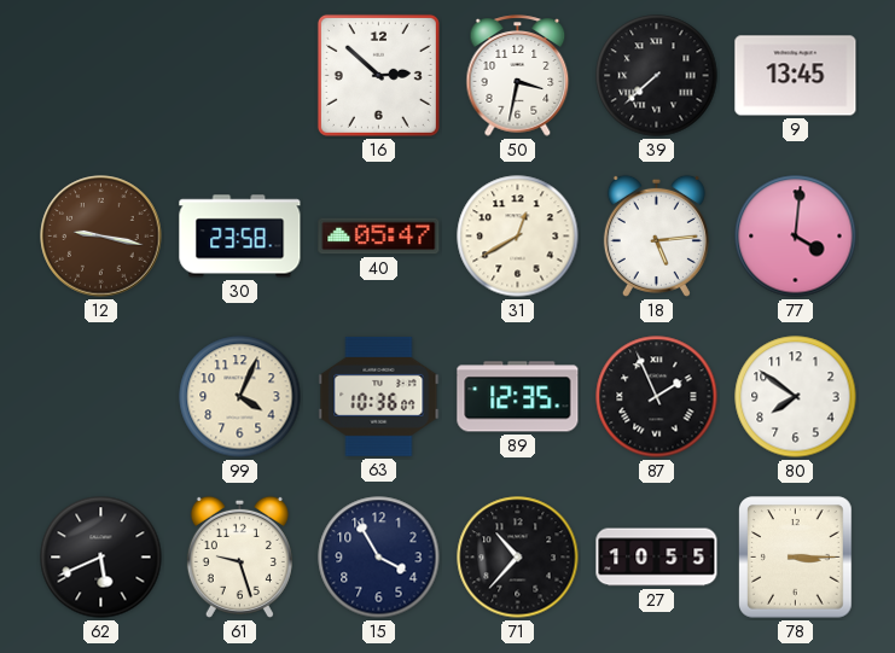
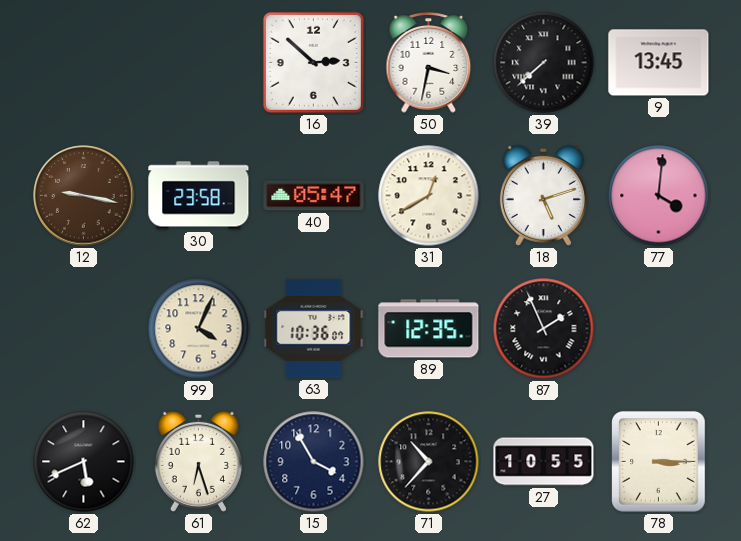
18: 5:14 -> 5:12
80: 7:51 -> none
61: 9:27 -> 6:27
